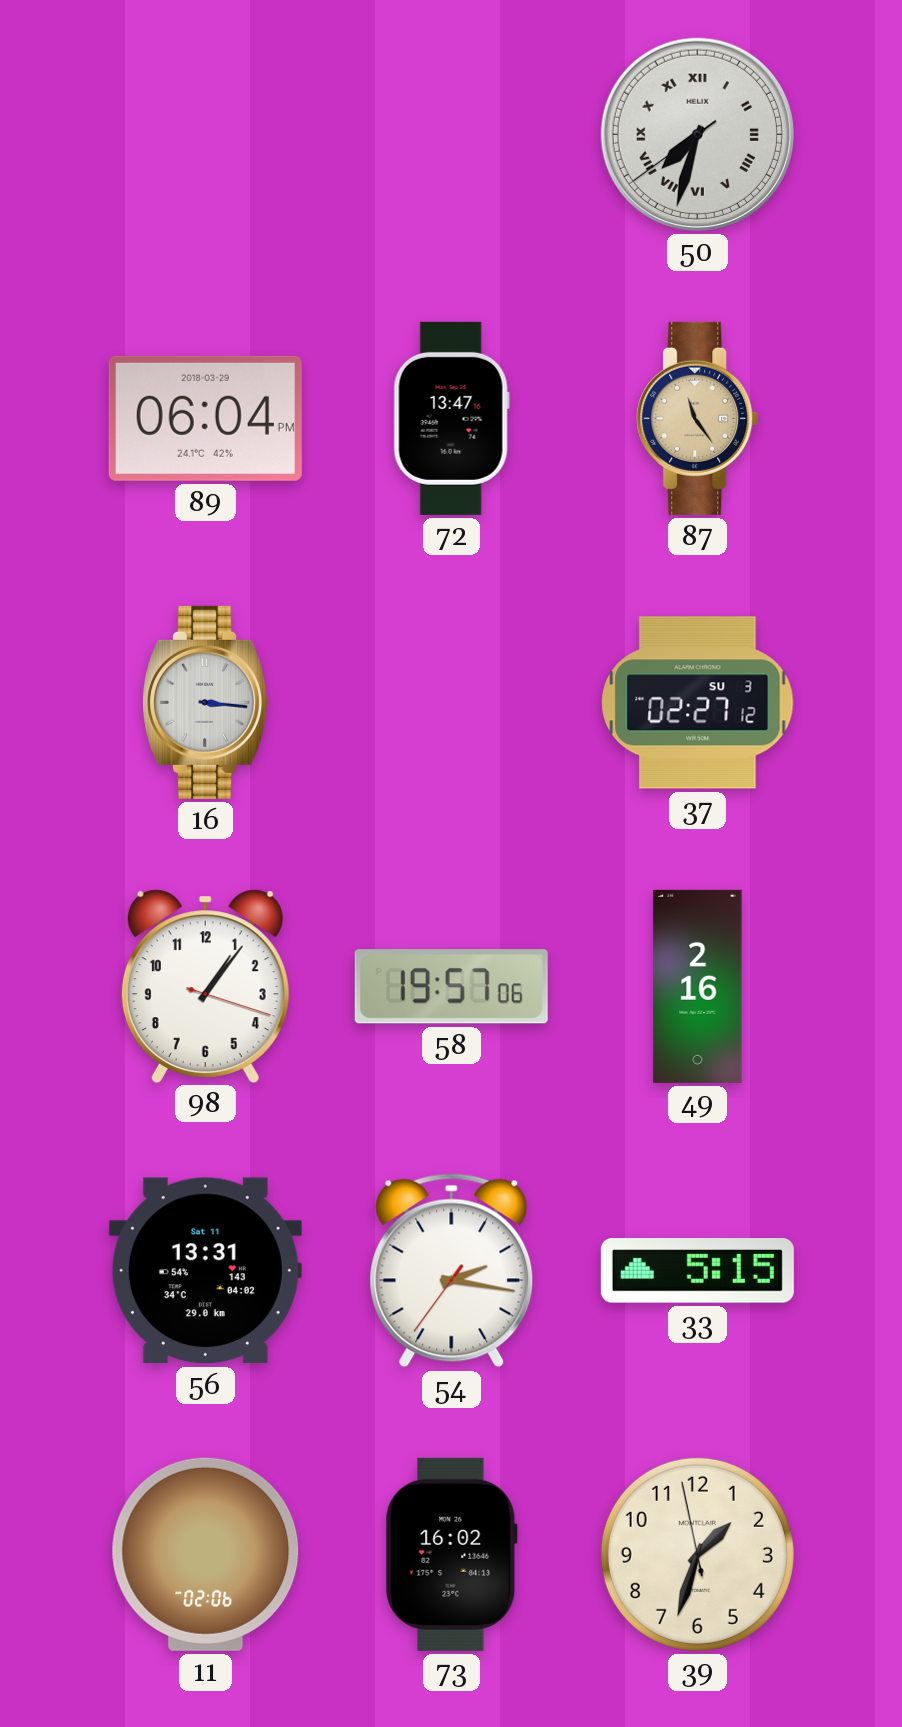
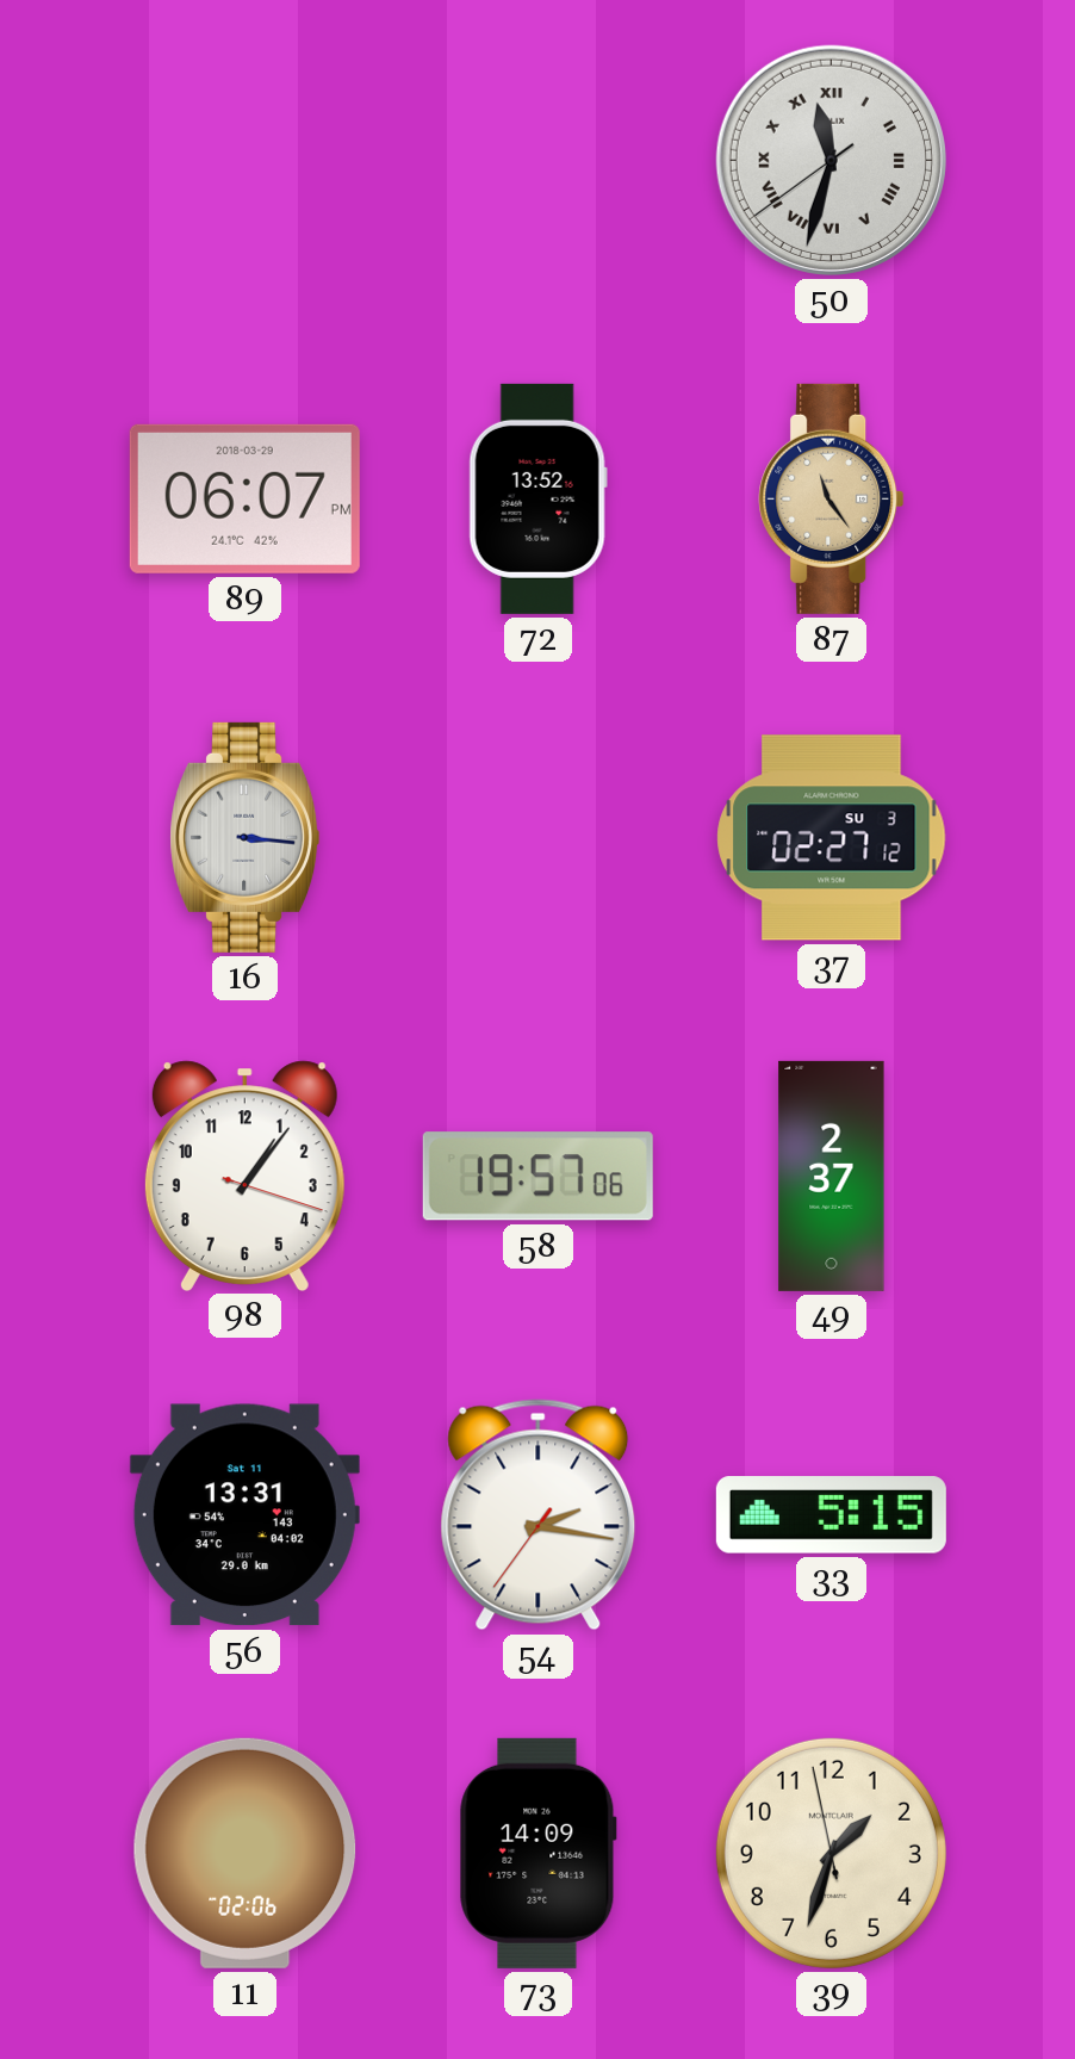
50: 7:32 -> 11:32
89: 06:04 -> 06:07
72: 13:47 -> 13:52
49: 2:16 -> 2:37
73: 16:02 -> 14:09
